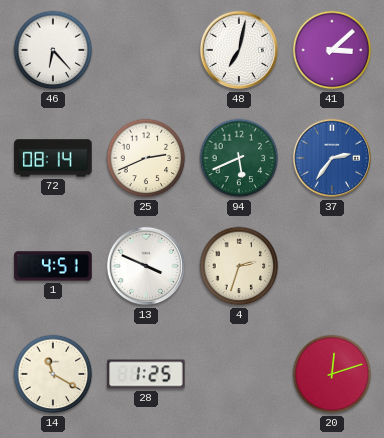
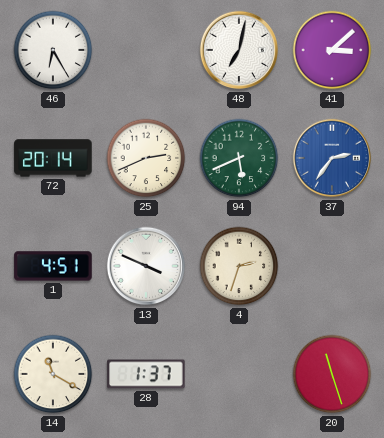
46: 6:23 -> 6:25
72: 08:14 -> 20:14
28: 1:25 -> 1:37
20: 12:12 -> 11:27
